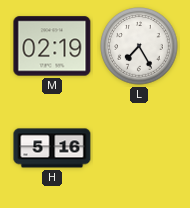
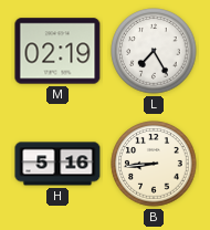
B: none -> 8:44
